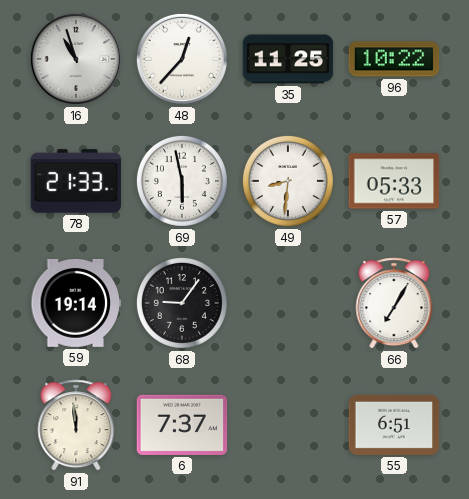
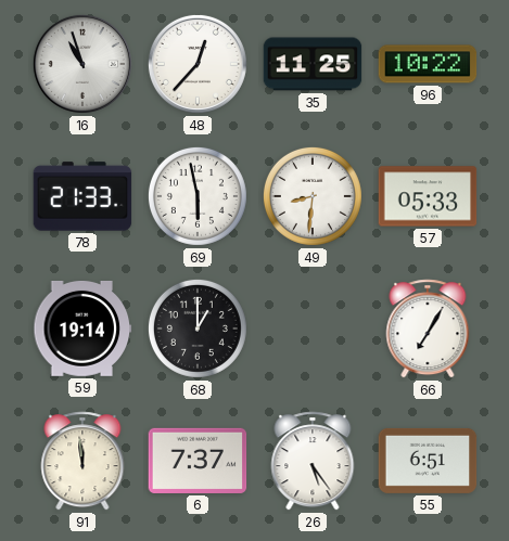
68: 9:06 -> 1:00
26: none -> 5:24
